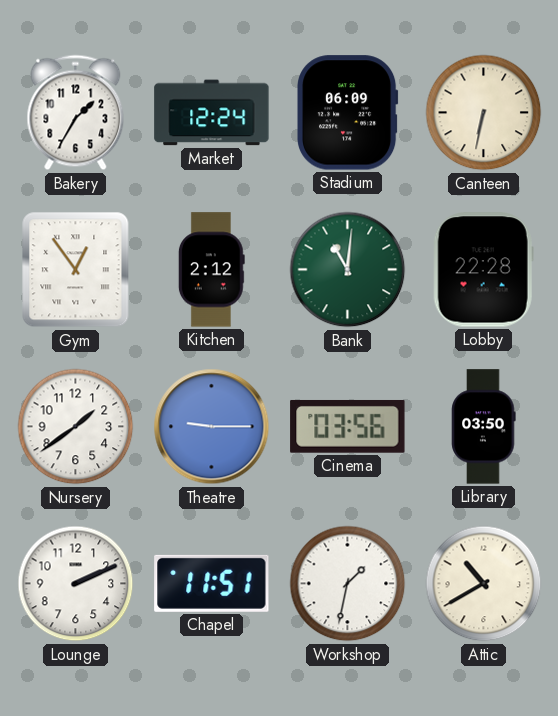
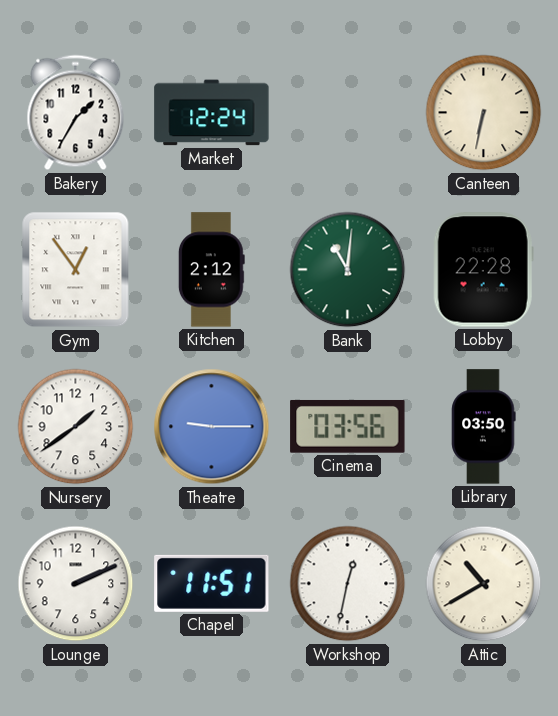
Stadium: 06:09 -> none
Workshop: 1:32 -> 12:32
